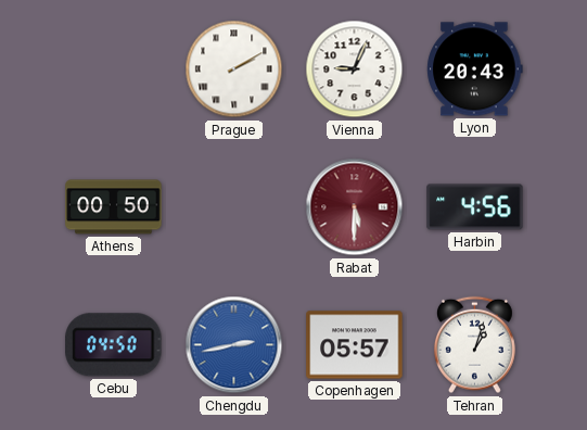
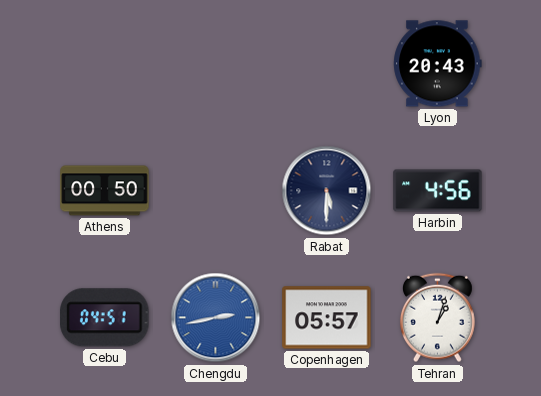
Prague: 2:10 -> none
Vienna: 9:04 -> none
Rabat dial: burgundy -> navy
Cebu: 04:50 -> 04:51
